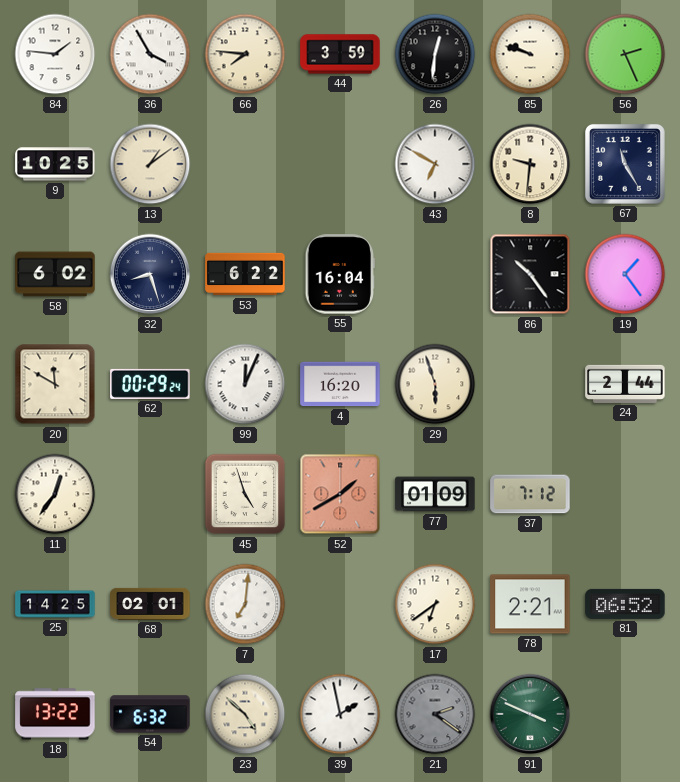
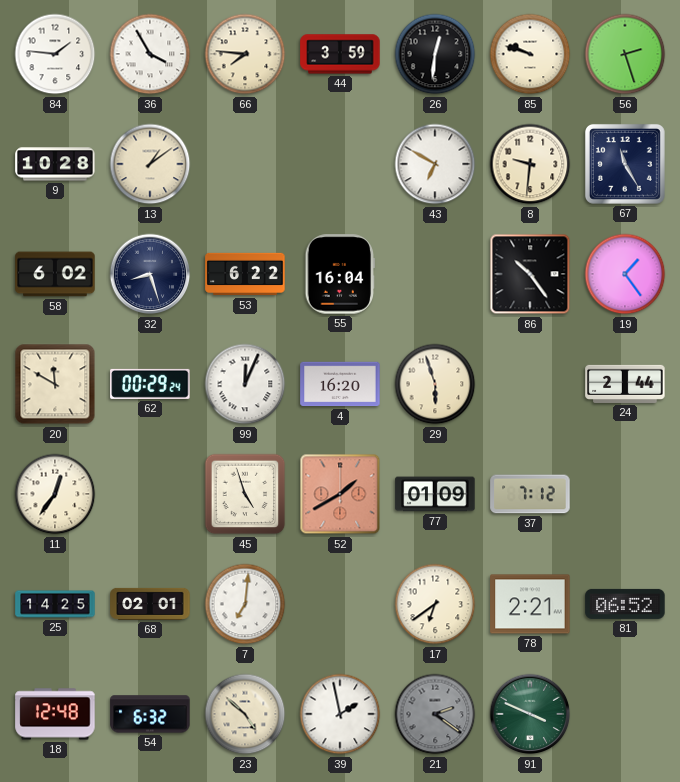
56: 2:26 -> 2:27
9: 10:25 -> 10:28
18: 13:22 -> 12:48
